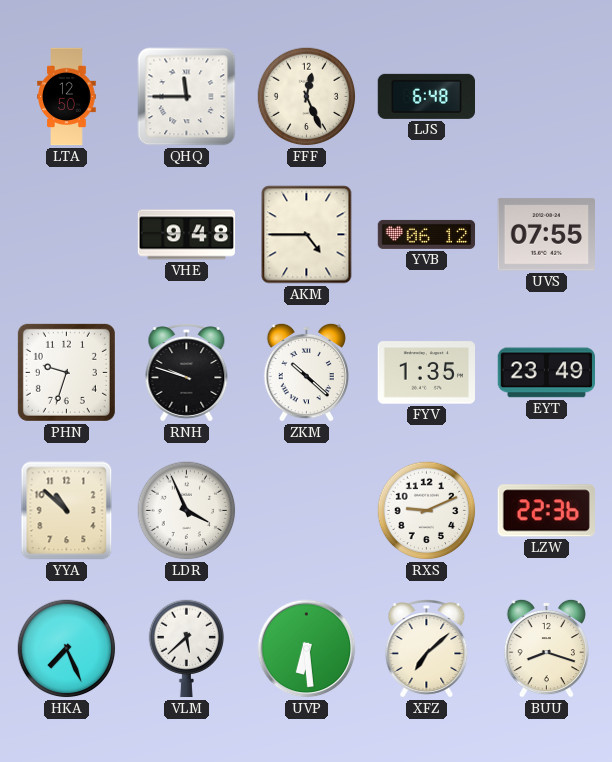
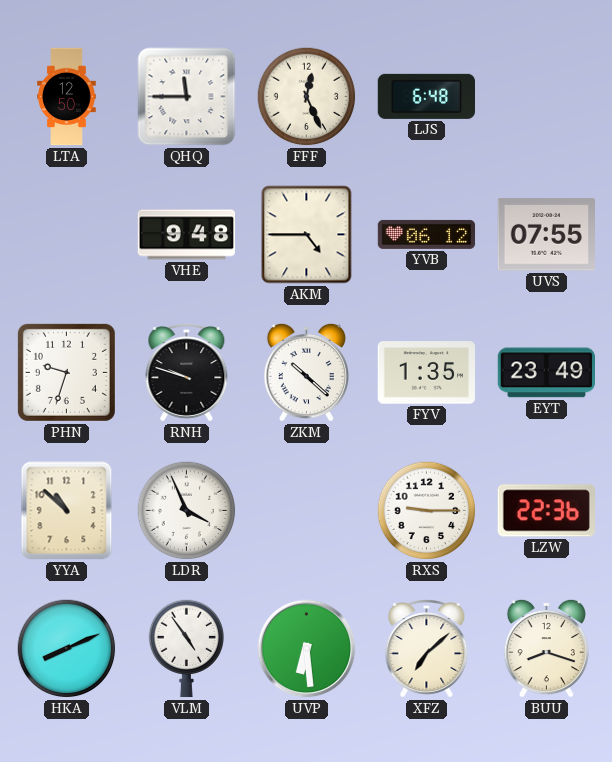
RXS: 9:11 -> 9:15
HKA: 7:26 -> 8:11
VLM: 5:38 -> 4:54
